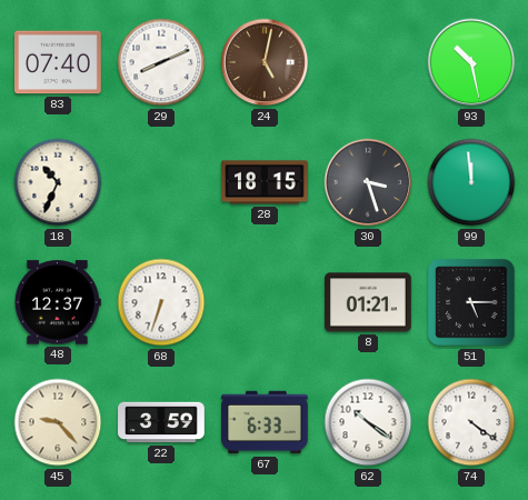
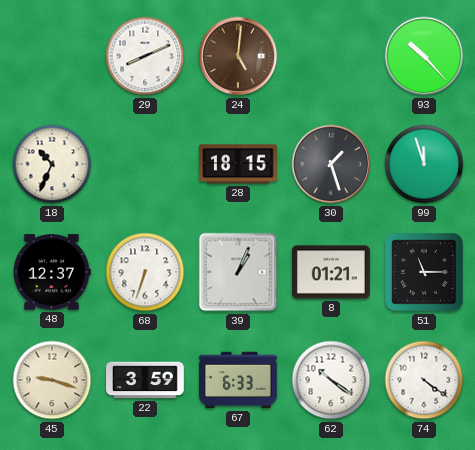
83: 07:40 -> none
24: 5:02 -> 5:01
93: 10:28 -> 10:23
30: 3:27 -> 1:27
99: 11:59 -> 11:57
39: none -> 1:04
51: 5:15 -> 11:15
45: 9:23 -> 9:18
